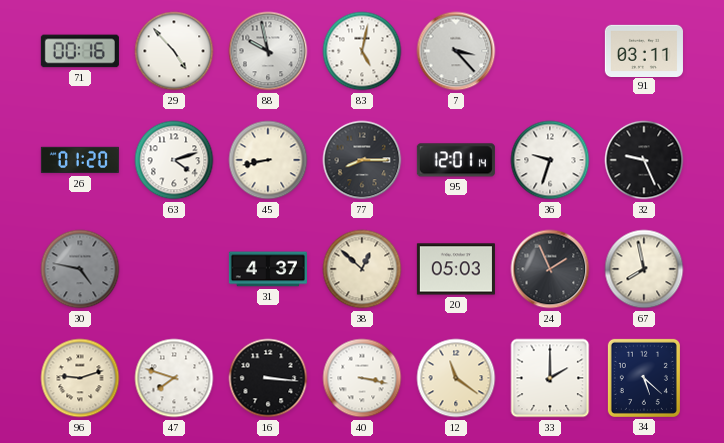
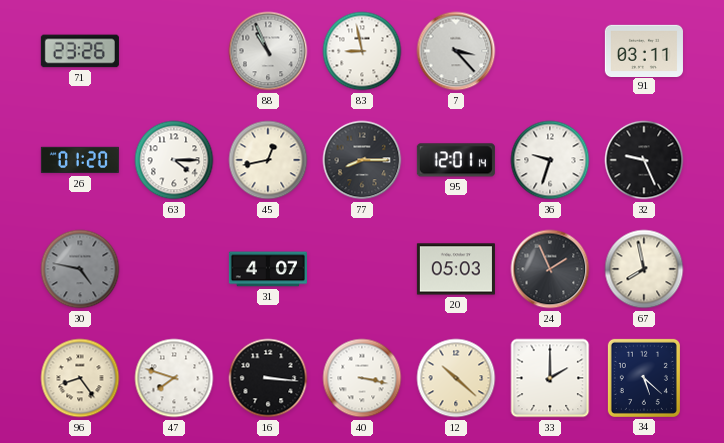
71: 00:16 -> 23:26
29: 4:53 -> none
88: 9:58 -> 10:56
83: 5:02 -> 8:58
63: 4:12 -> 4:15
45: 8:43 -> 12:43
31: 4:37 -> 4:07
38: 12:52 -> none
96: 9:12 -> 8:24
12: 11:21 -> 10:22
